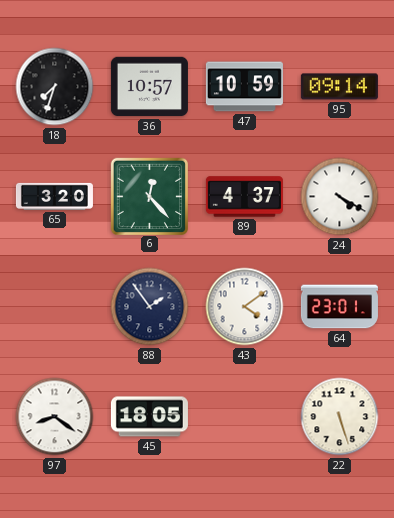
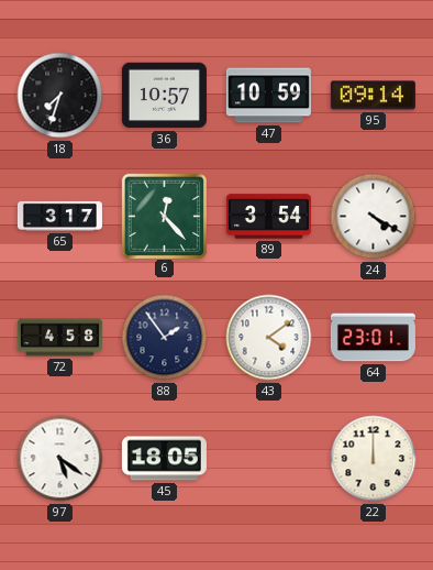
65: 3:20 -> 3:17
89: 4:37 -> 3:54
72: none -> 4:58
97: 8:21 -> 5:21
22: 5:27 -> 12:00
